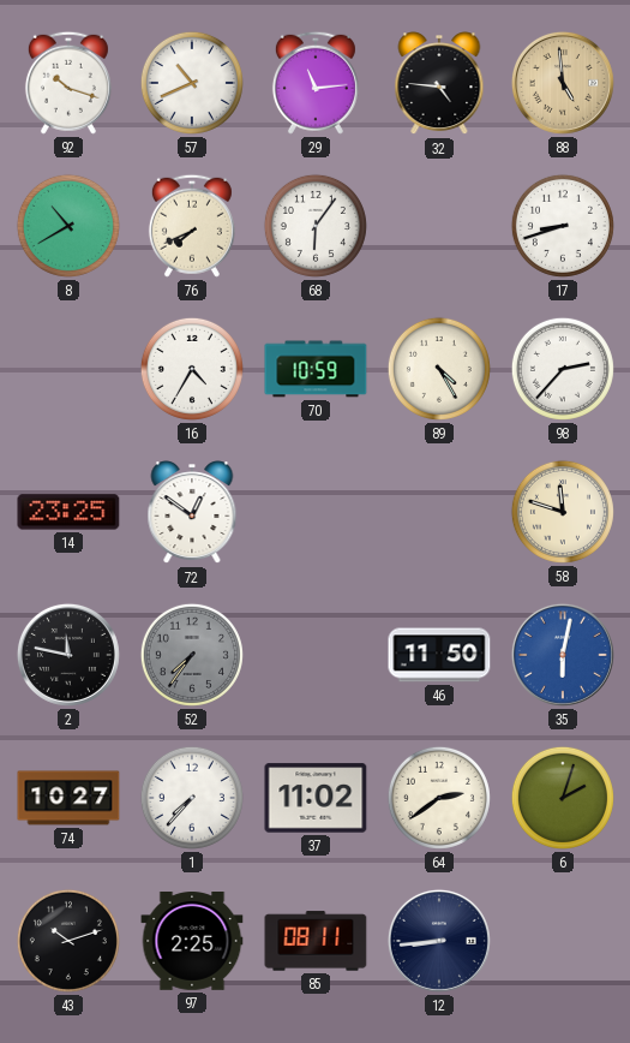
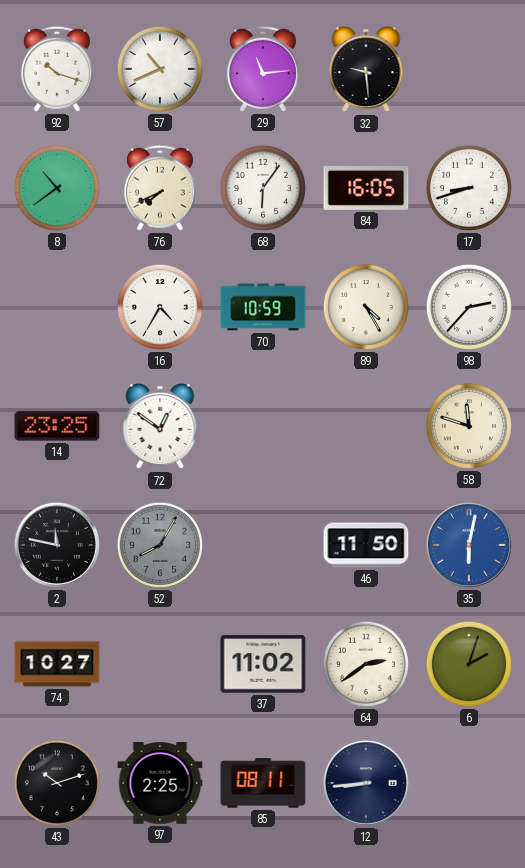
32: 4:46 -> 9:29
88: 4:59 -> none
8: 10:40 -> 10:39
84: none -> 16:05
52: 7:36 -> 8:05
1: 7:37 -> none
